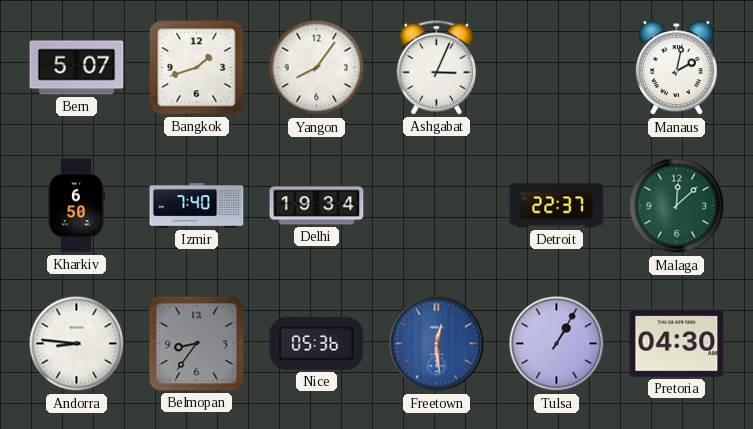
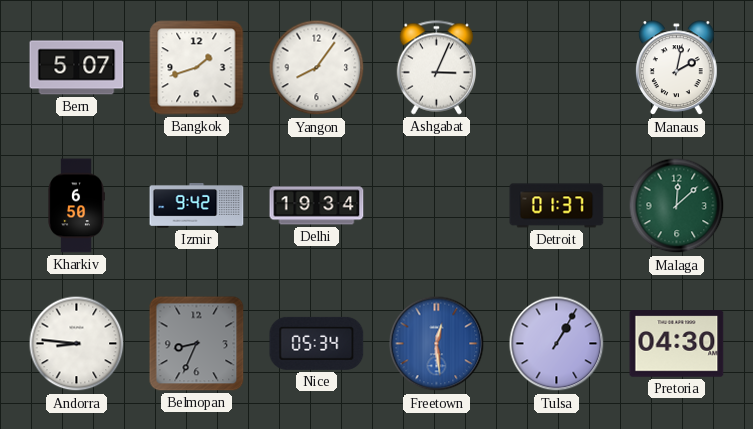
Izmir: 7:40 -> 9:42
Detroit: 22:37 -> 01:37
Belmopan: 8:36 -> 8:34
Nice: 05:36 -> 05:34
